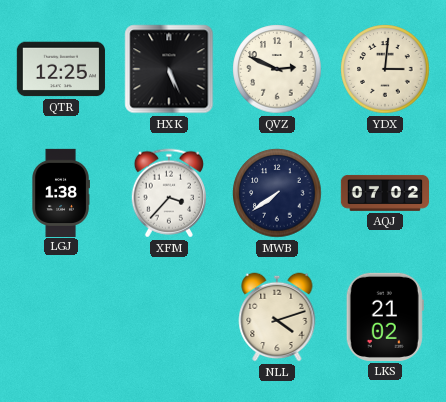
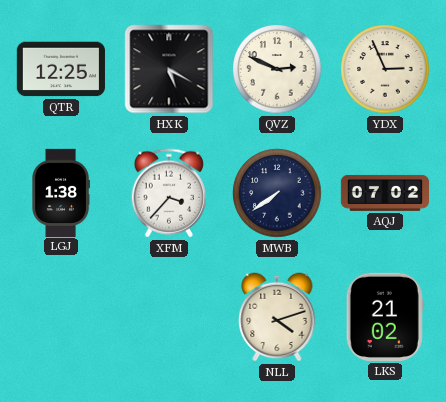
HXK: 5:26 -> 5:20
YDX: 3:01 -> 2:56
